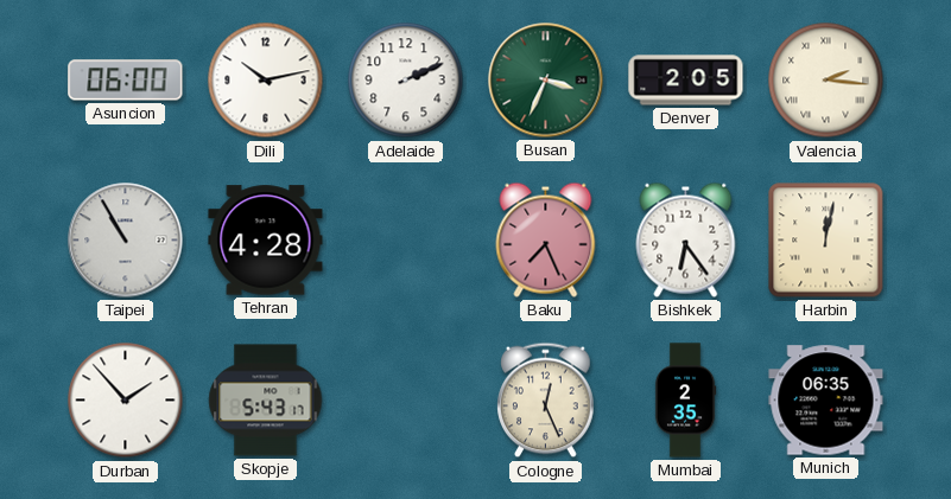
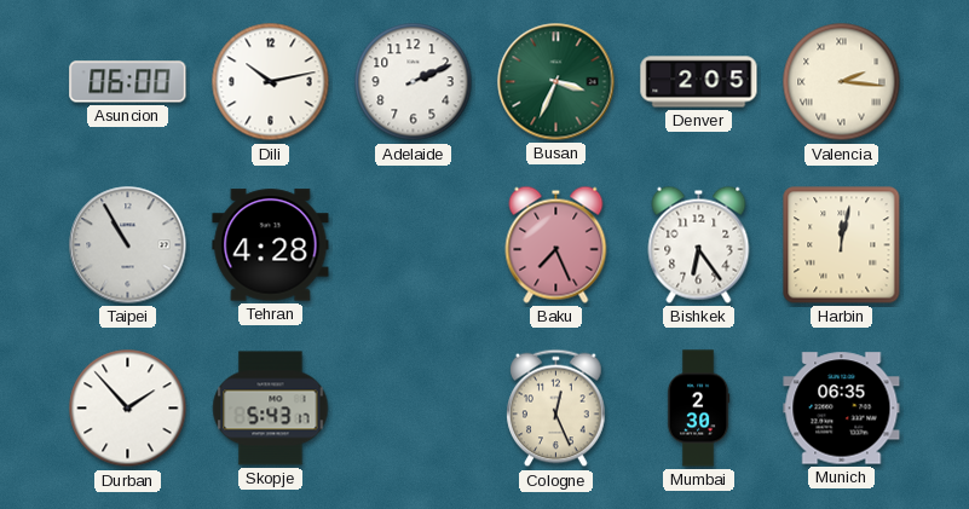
Mumbai: 2:35 -> 2:30
